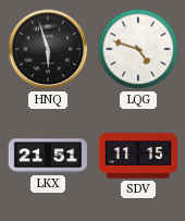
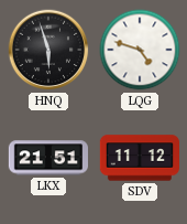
SDV: 11:15 -> 11:12
